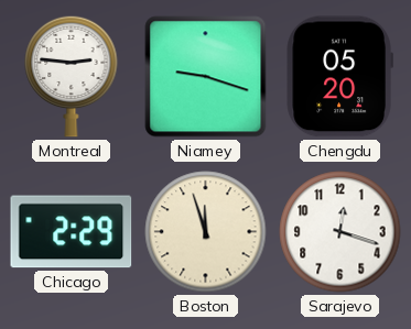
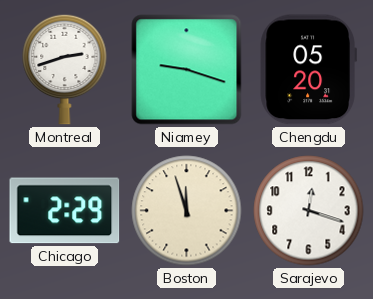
Montreal: 2:46 -> 2:42
